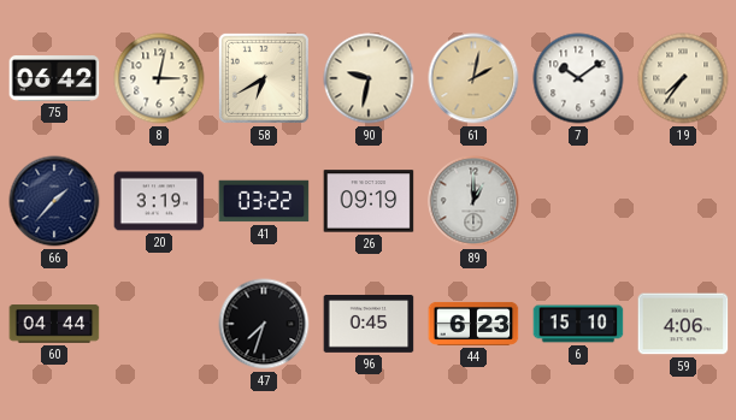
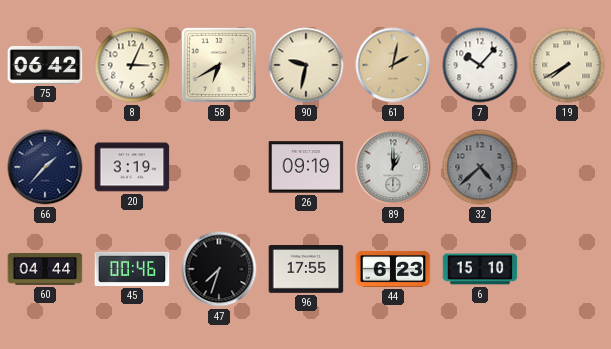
8: 3:02 -> 3:04
7: 10:09 -> 10:07
19: 7:36 -> 7:40
41: 03:22 -> none
32: none -> 4:38
45: none -> 00:46
96: 0:45 -> 17:55
59: 4:06 -> none
